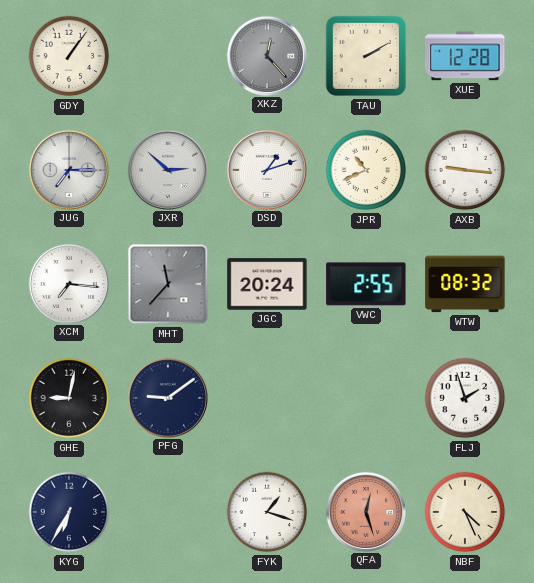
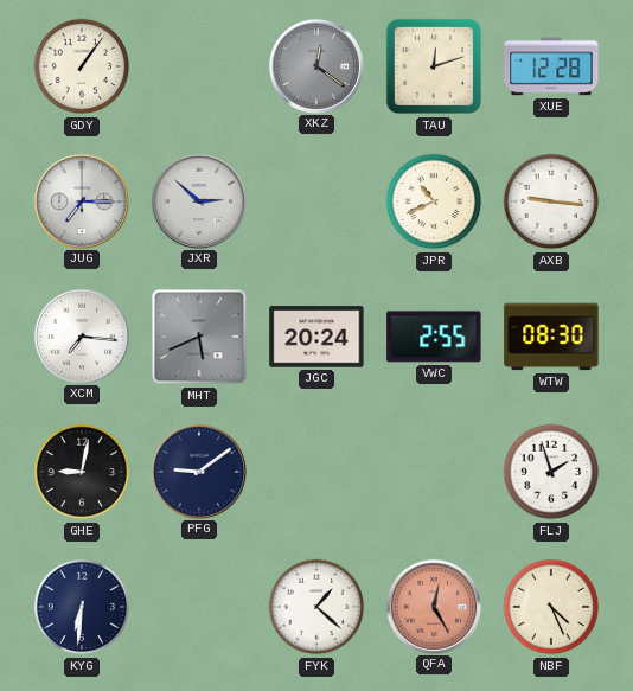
XKZ: 12:23 -> 12:21
TAU: 2:10 -> 12:12
DSD: 1:12 -> none
MHT: 11:37 -> 5:41
WTW: 08:32 -> 08:30
KYG: 6:35 -> 6:31
FYK: 1:18 -> 1:22
QFA: 12:27 -> 12:25
